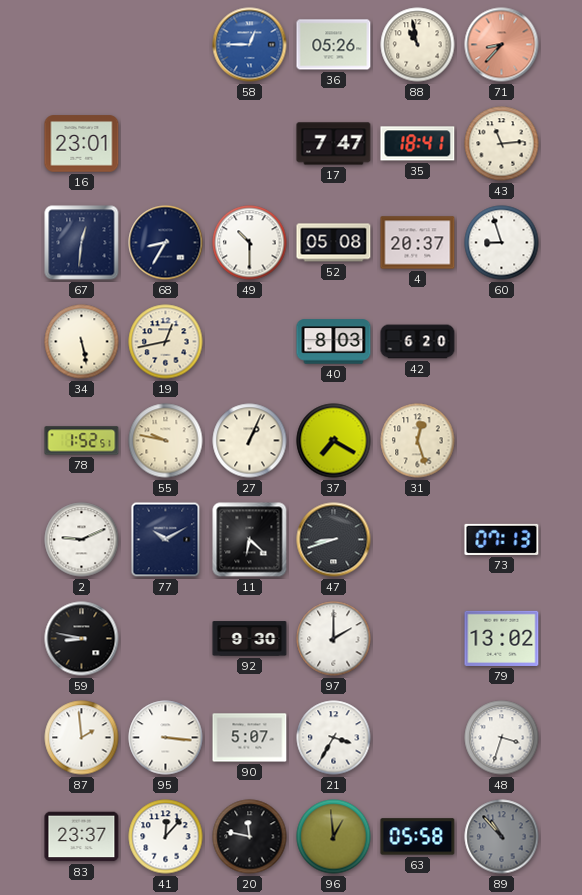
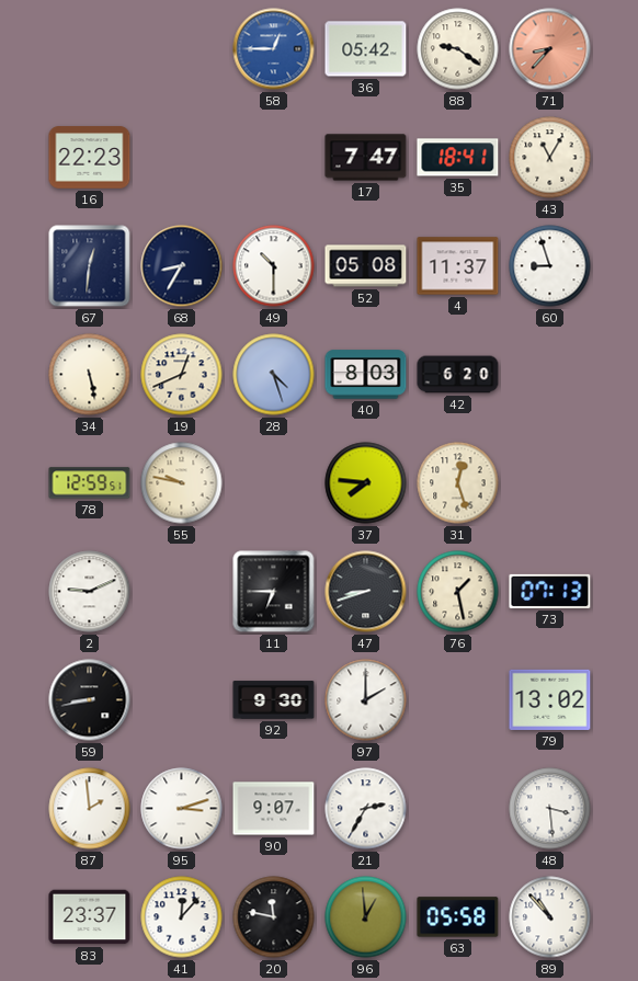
36: 05:26 -> 05:42
88: 10:58 -> 9:21
16: 23:01 -> 22:23
43: 11:14 -> 11:05
4: 20:37 -> 11:37
19: 12:43 -> 12:41
28: none -> 4:27
78: 1:52 -> 12:59
27: 1:04 -> none
37: 7:20 -> 7:46
77: 10:10 -> none
11: 6:22 -> 6:45
76: none -> 1:28
59: 8:47 -> 8:43
95: 3:16 -> 3:12
90: 5:07 -> 9:07
21: 3:35 -> 2:35
48: 3:33 -> 3:29
89 dial: grey -> white
